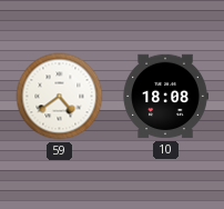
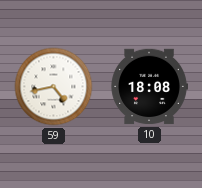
59: 4:39 -> 4:43
